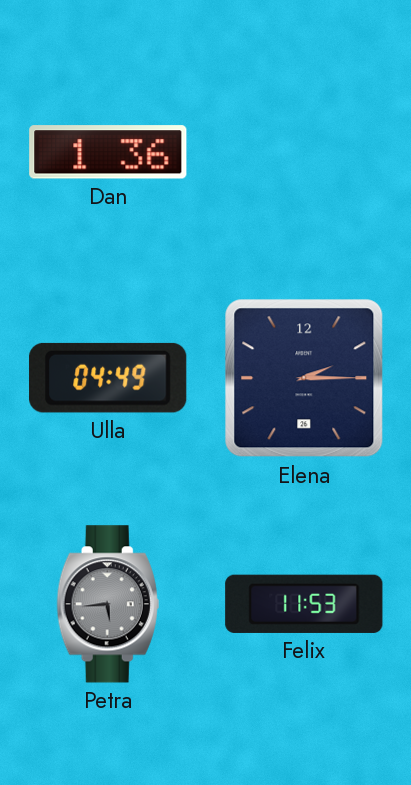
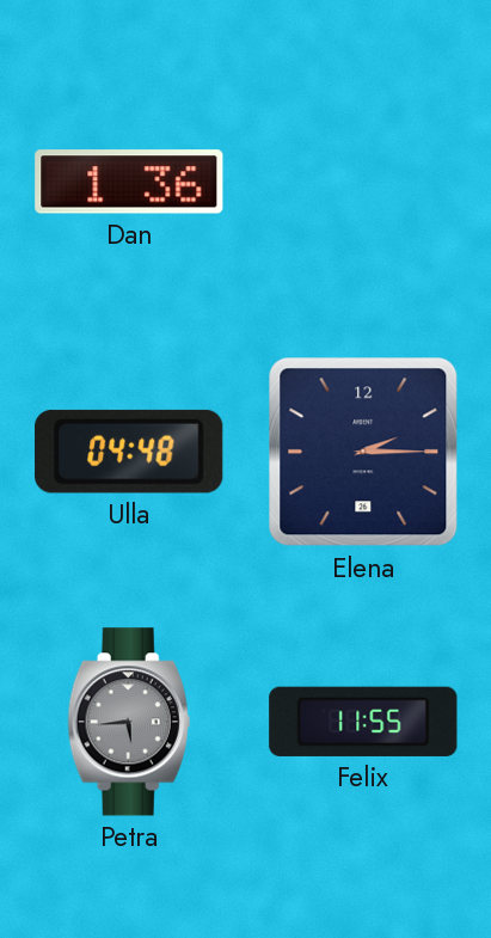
Ulla: 04:49 -> 04:48
Felix: 11:53 -> 11:55
